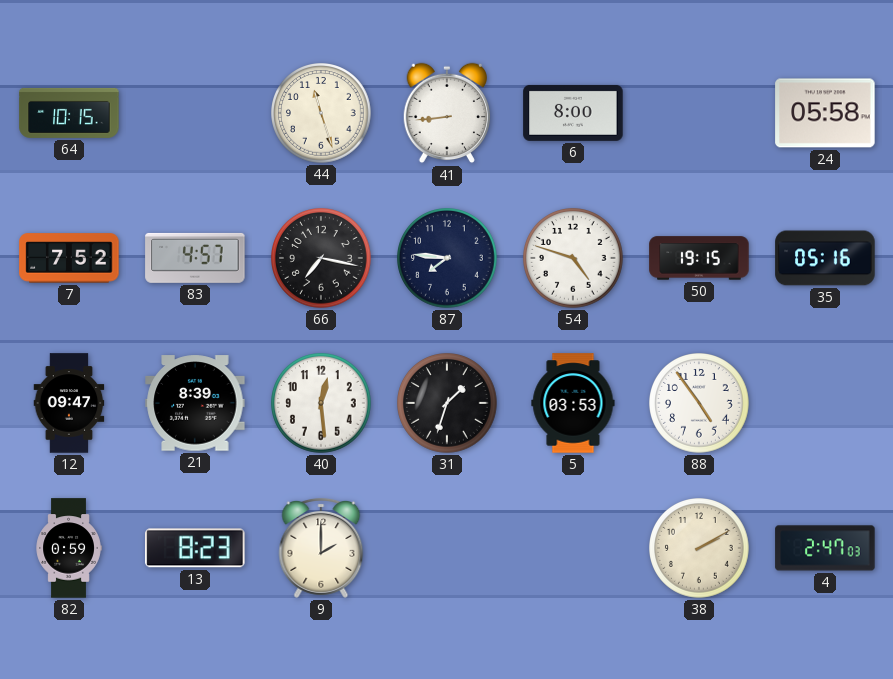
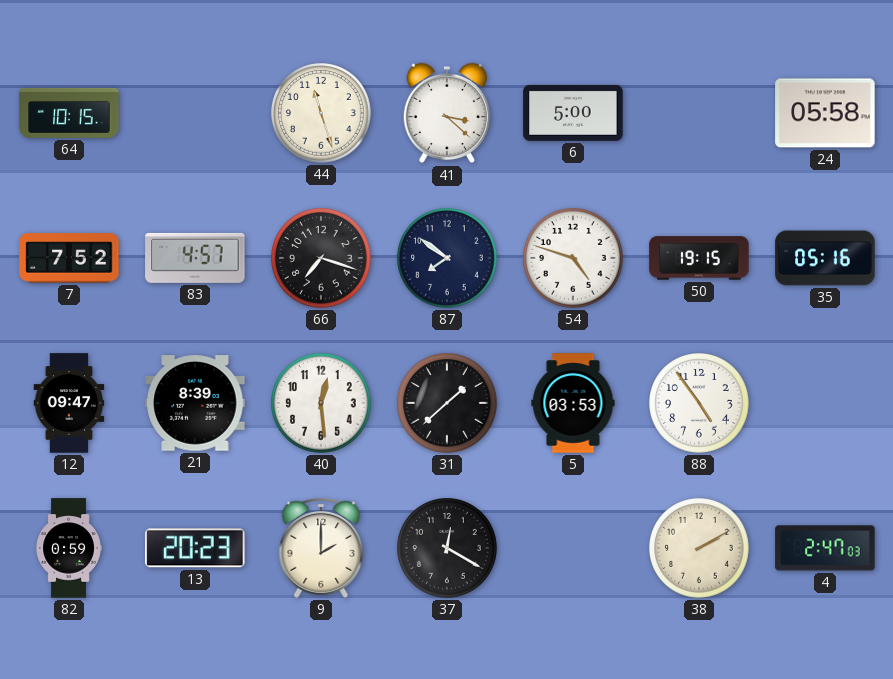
41: 8:44 -> 3:22
6: 8:00 -> 5:00
66: 7:17 -> 7:18
87: 7:46 -> 7:51
31: 1:33 -> 1:38
13: 8:23 -> 20:23
37: none -> 12:20
